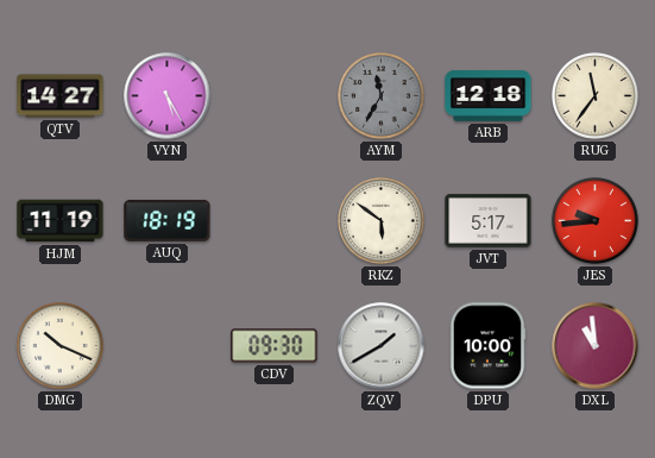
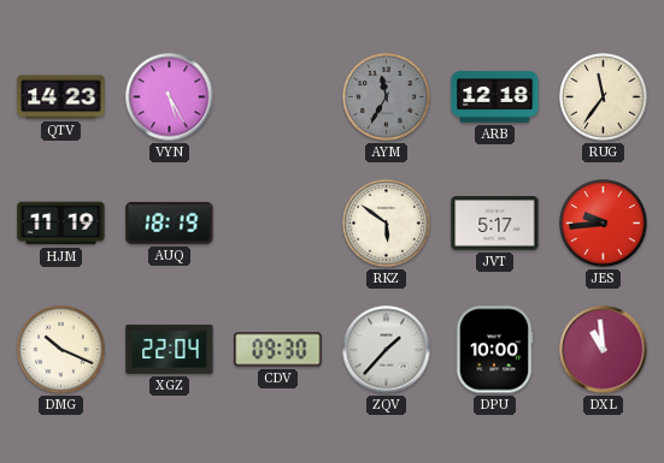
QTV: 14:27 -> 14:23
XGZ: none -> 22:04
ZQV: 1:40 -> 1:37
